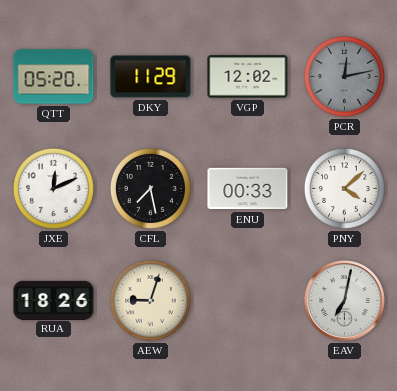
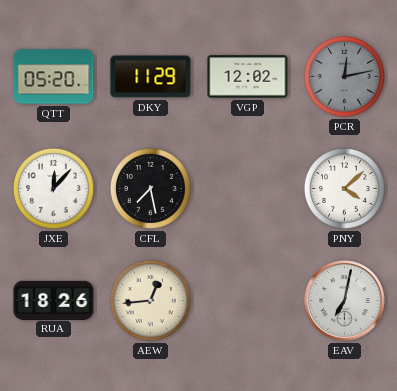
JXE: 12:11 -> 12:07
ENU: 00:33 -> none
AEW: 9:03 -> 12:44
